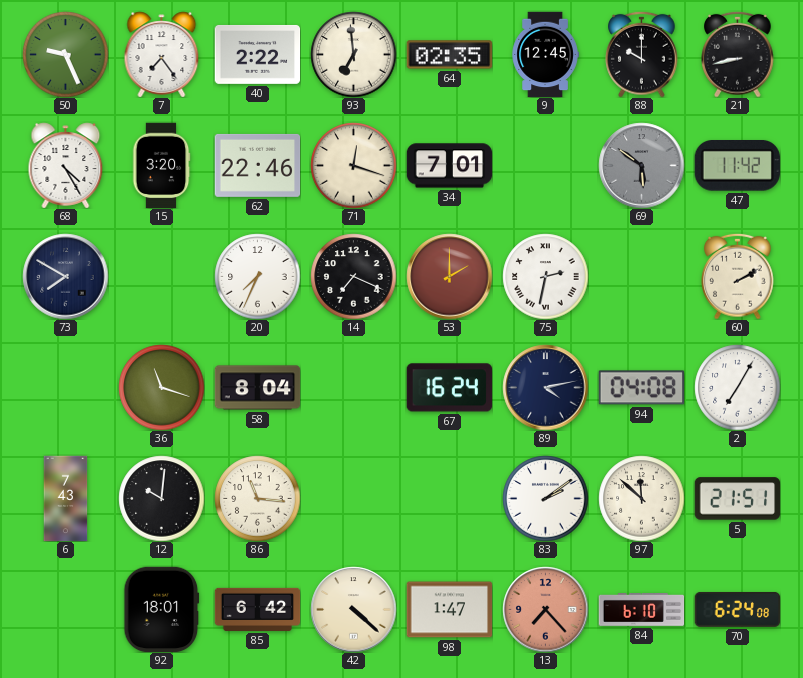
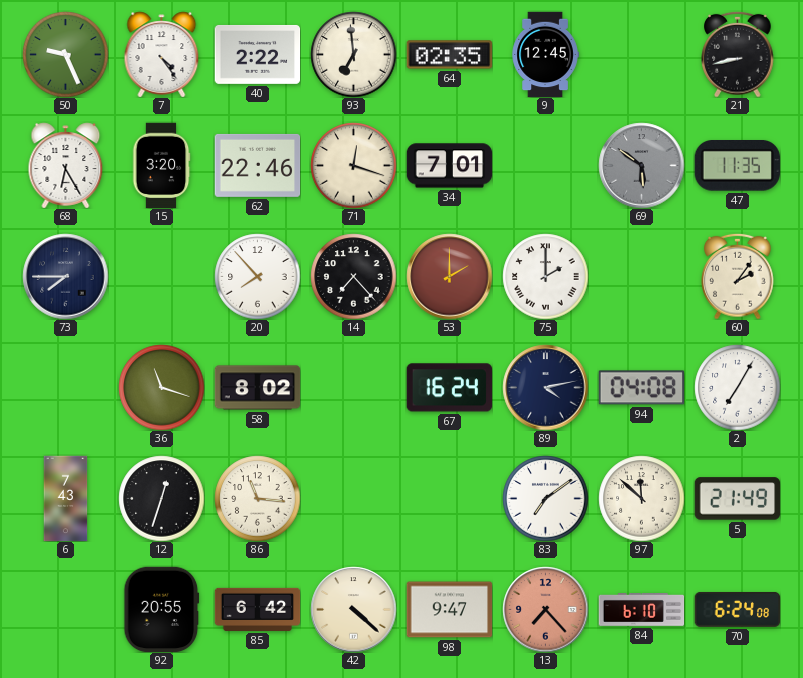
7: 7:24 -> 4:24
88: 10:00 -> none
68: 4:25 -> 6:25
47: 11:42 -> 11:35
73: 7:50 -> 7:45
20: 7:34 -> 7:53
14: 7:19 -> 7:23
75: 2:32 -> 2:00
60: 2:10 -> 2:06
58: 8:04 -> 8:02
12: 10:01 -> 12:33
83: 2:09 -> 7:09
5: 21:51 -> 21:49
92: 18:01 -> 20:55
98: 1:47 -> 9:47
